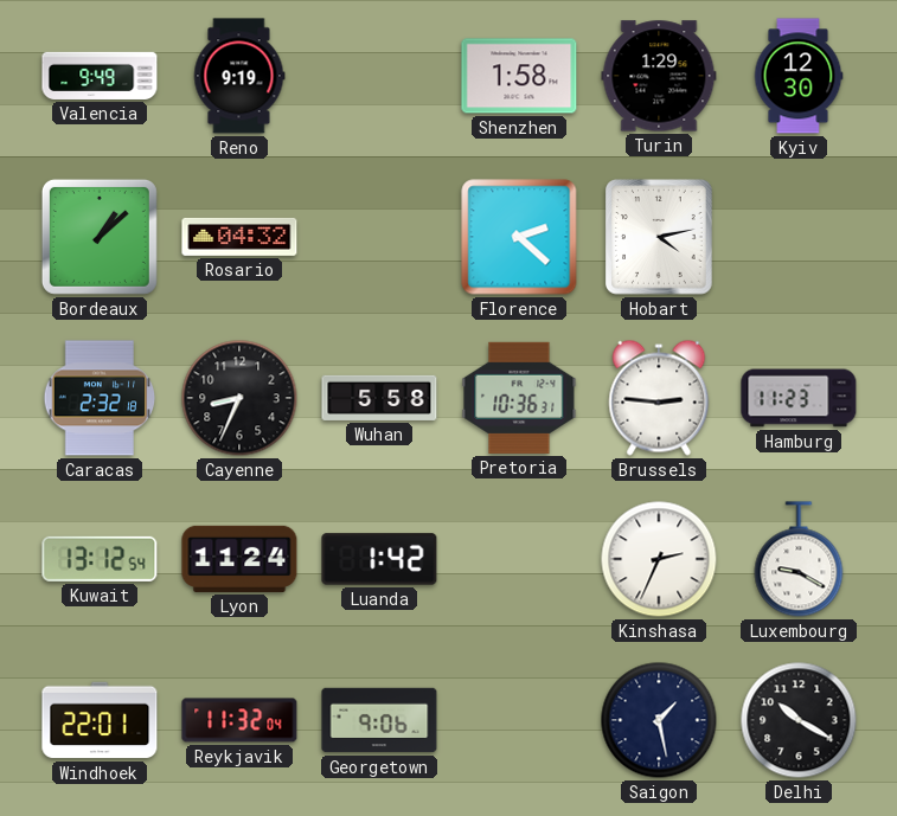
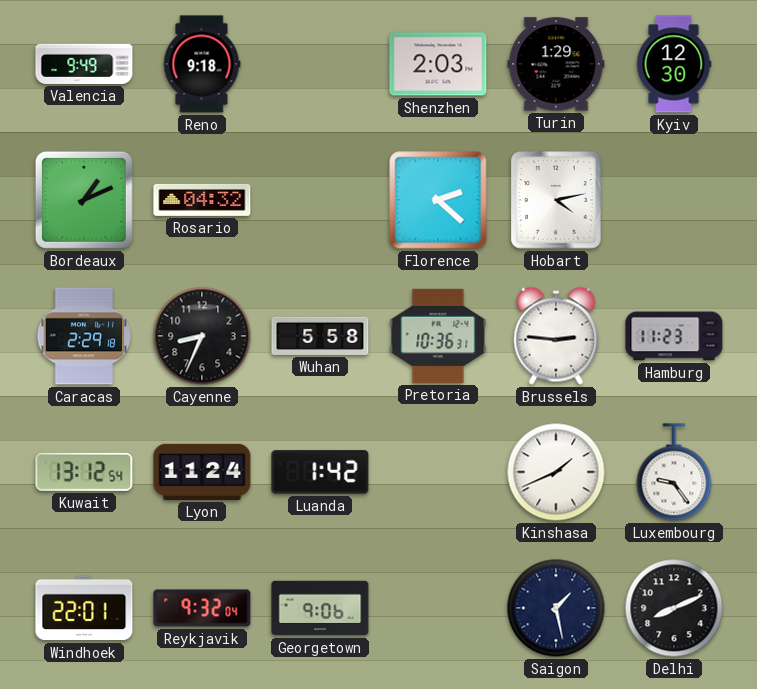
Reno: 9:19 -> 9:18
Shenzhen: 1:58 -> 2:03
Bordeaux: 1:08 -> 1:11
Caracas: 2:32 -> 2:29
Kinshasa: 2:34 -> 1:41
Luxembourg: 9:20 -> 9:24
Reykjavik: 11:32 -> 9:32
Delhi: 10:20 -> 8:11
